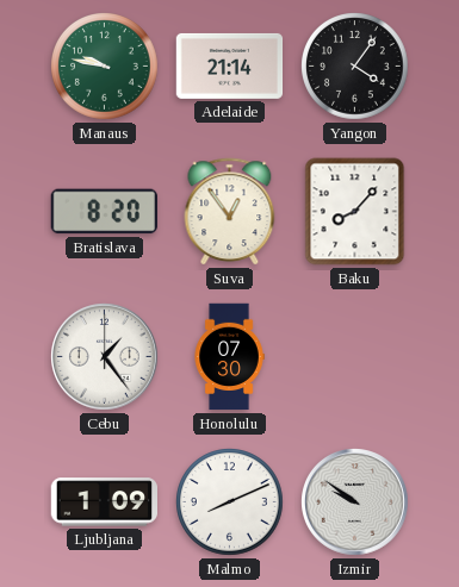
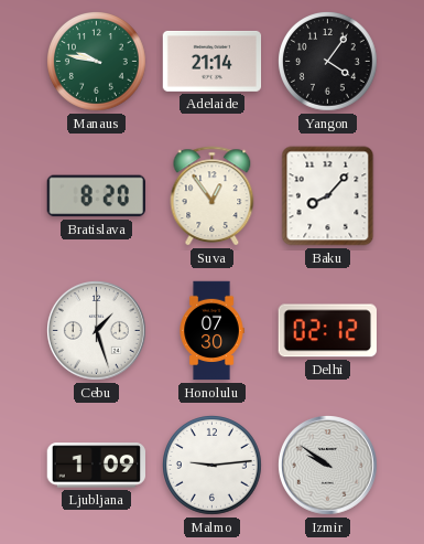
Cebu: 1:24 -> 1:27
Delhi: none -> 02:12
Malmo: 8:11 -> 9:14
